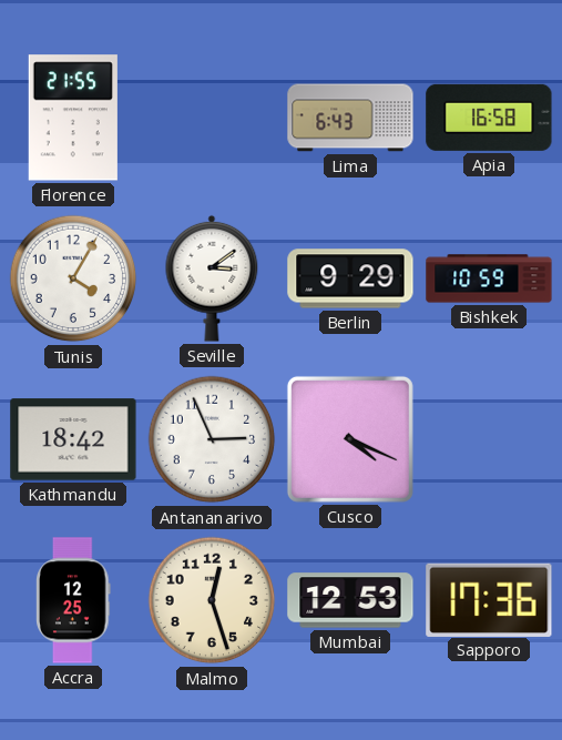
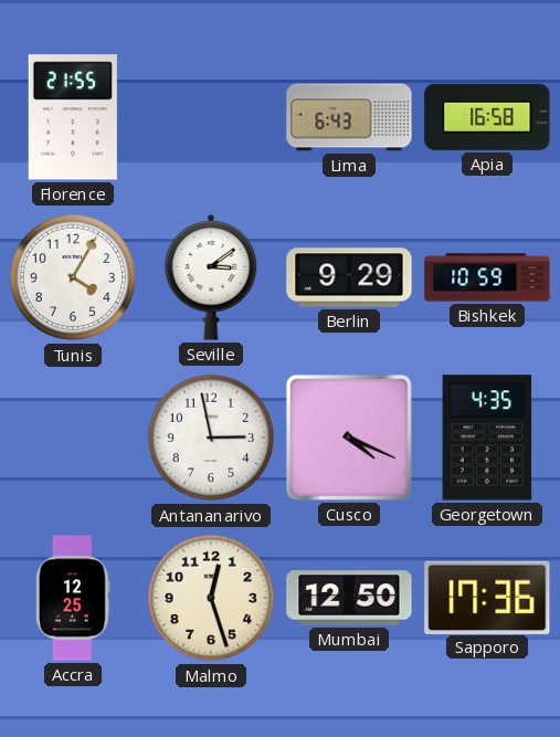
Kathmandu: 18:42 -> none
Antananarivo: 2:56 -> 2:58
Georgetown: none -> 4:35
Mumbai: 12:53 -> 12:50
